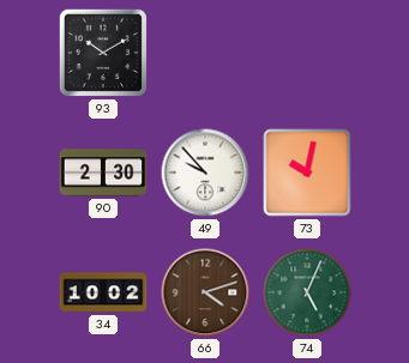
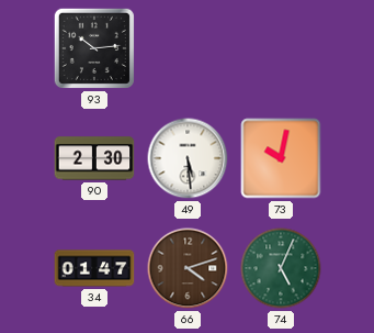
93: 10:10 -> 10:14
49: 9:53 -> 5:29
34: 10:02 -> 01:47
